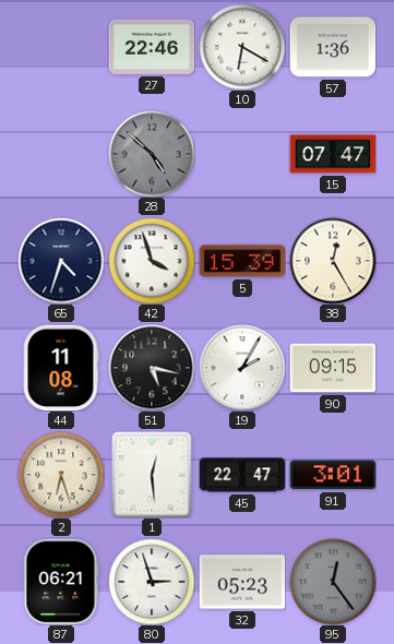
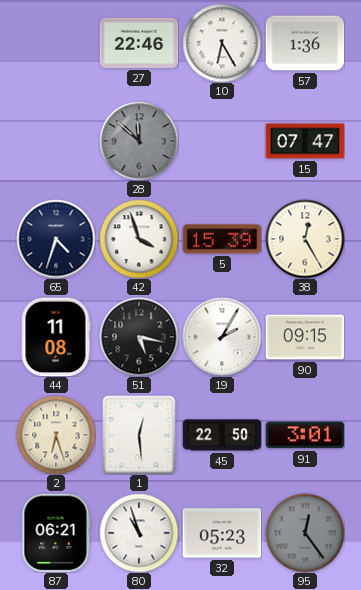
10: 6:20 -> 6:25
28: 4:52 -> 11:52
45: 22:47 -> 22:50
80: 2:57 -> 10:57
